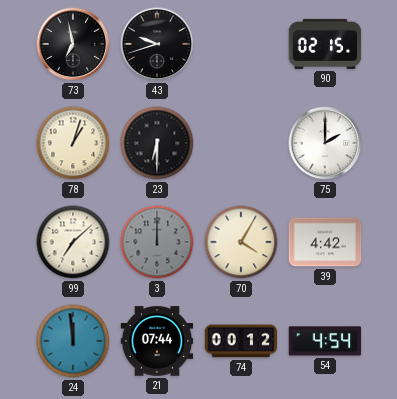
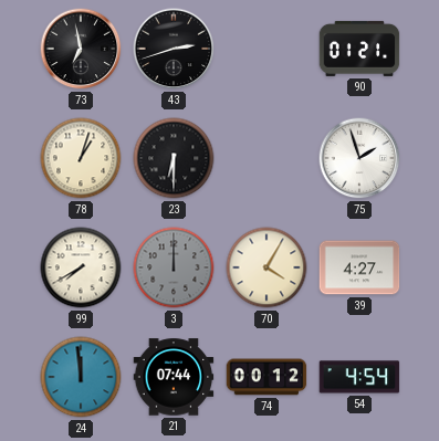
43: 9:42 -> 2:42
90: 02:15 -> 01:21
75: 2:00 -> 1:57
99: 7:08 -> 7:40
39: 4:42 -> 4:27
